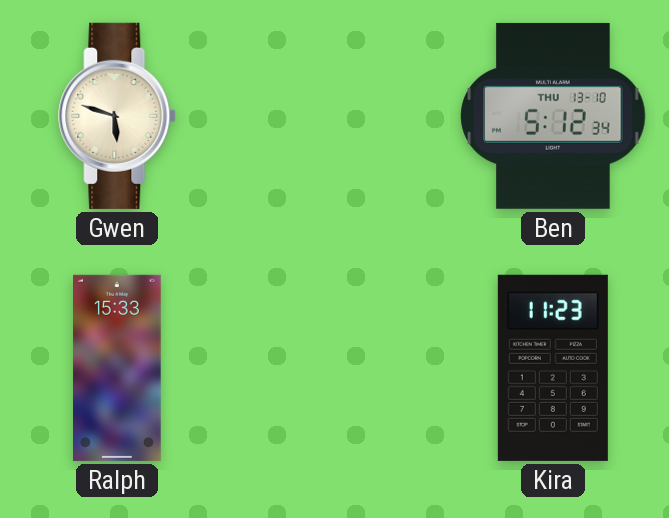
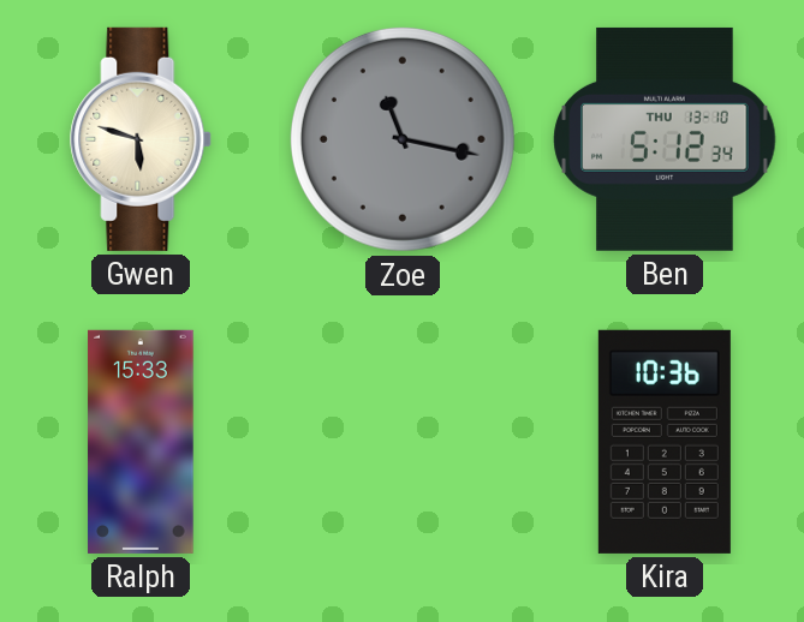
Zoe: none -> 11:17
Kira: 11:23 -> 10:36
